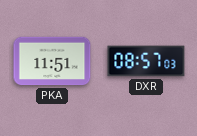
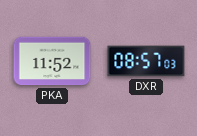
PKA: 11:51 -> 11:52
